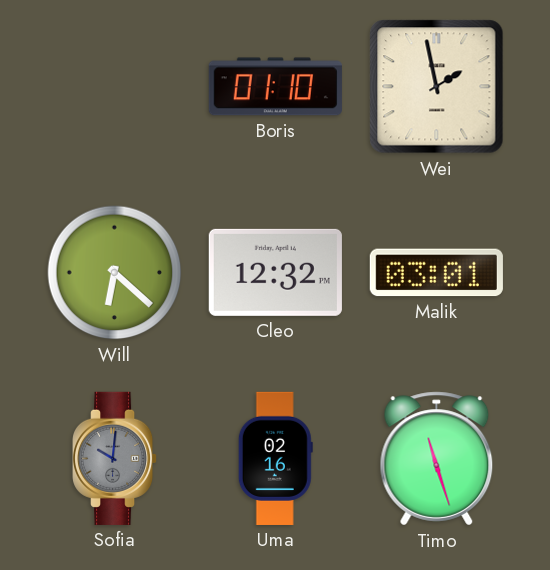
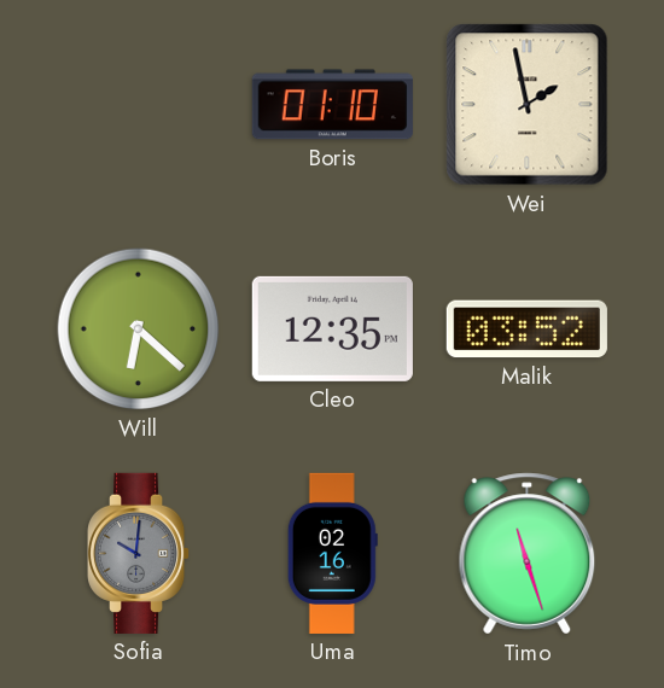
Cleo: 12:32 -> 12:35
Malik: 03:01 -> 03:52
